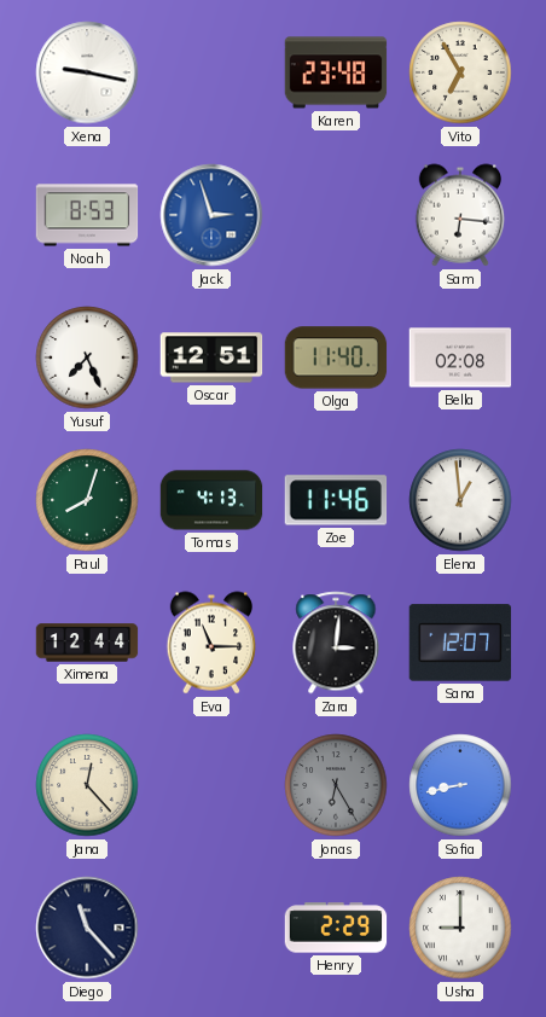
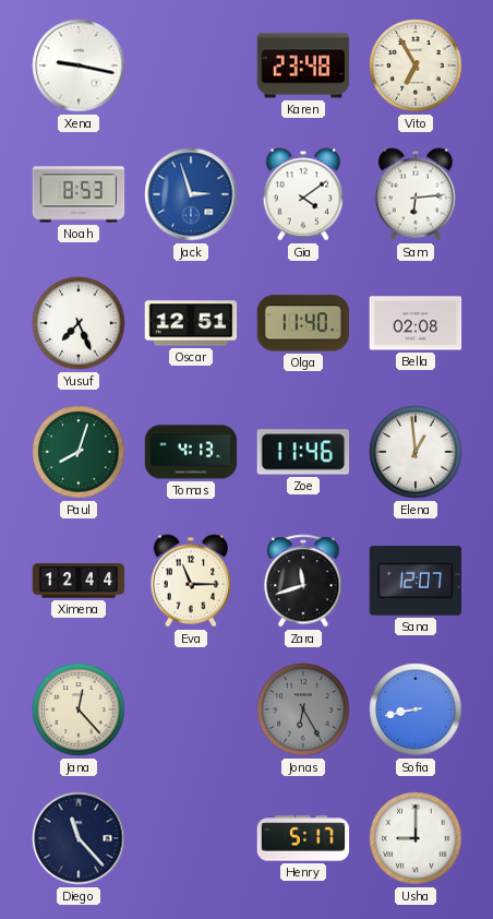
Gia: none -> 4:09
Sam: 6:16 -> 6:14
Zara: 3:01 -> 11:42
Henry: 2:29 -> 5:17
